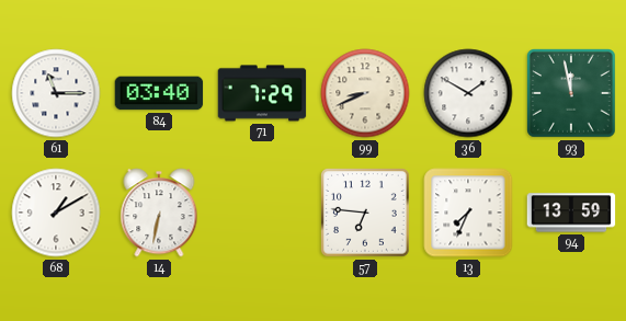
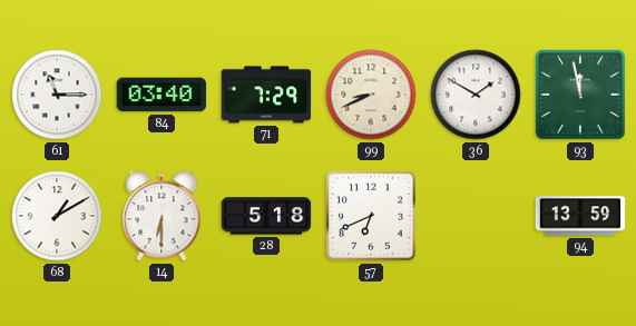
14: 6:32 -> 6:30
28: none -> 5:18
57: 6:46 -> 6:41
13: 7:34 -> none
